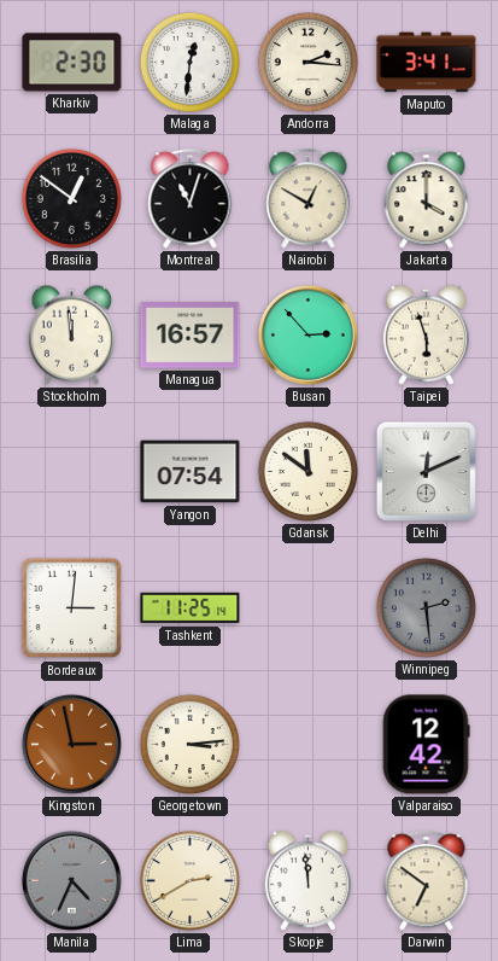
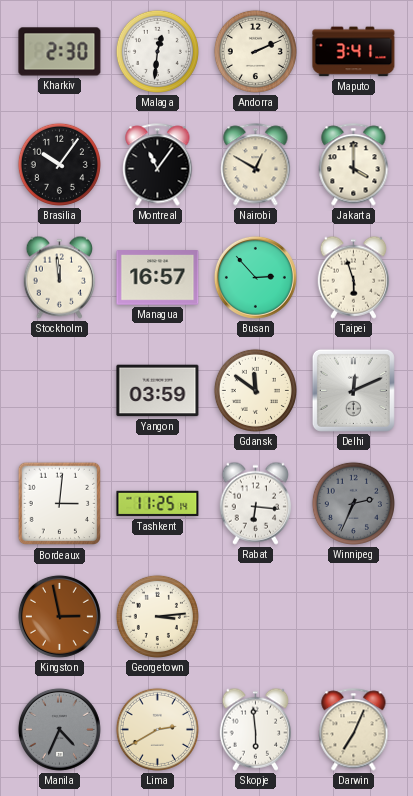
Andorra: 2:16 -> 2:11
Brasilia: 12:51 -> 10:06
Montreal: 11:03 -> 11:06
Yangon: 07:54 -> 03:59
Rabat: none -> 6:16
Winnipeg: 2:29 -> 2:34
Valparaiso: 12:42 -> none
Skopje: 11:59 -> 5:59
Darwin: 6:51 -> 7:04
